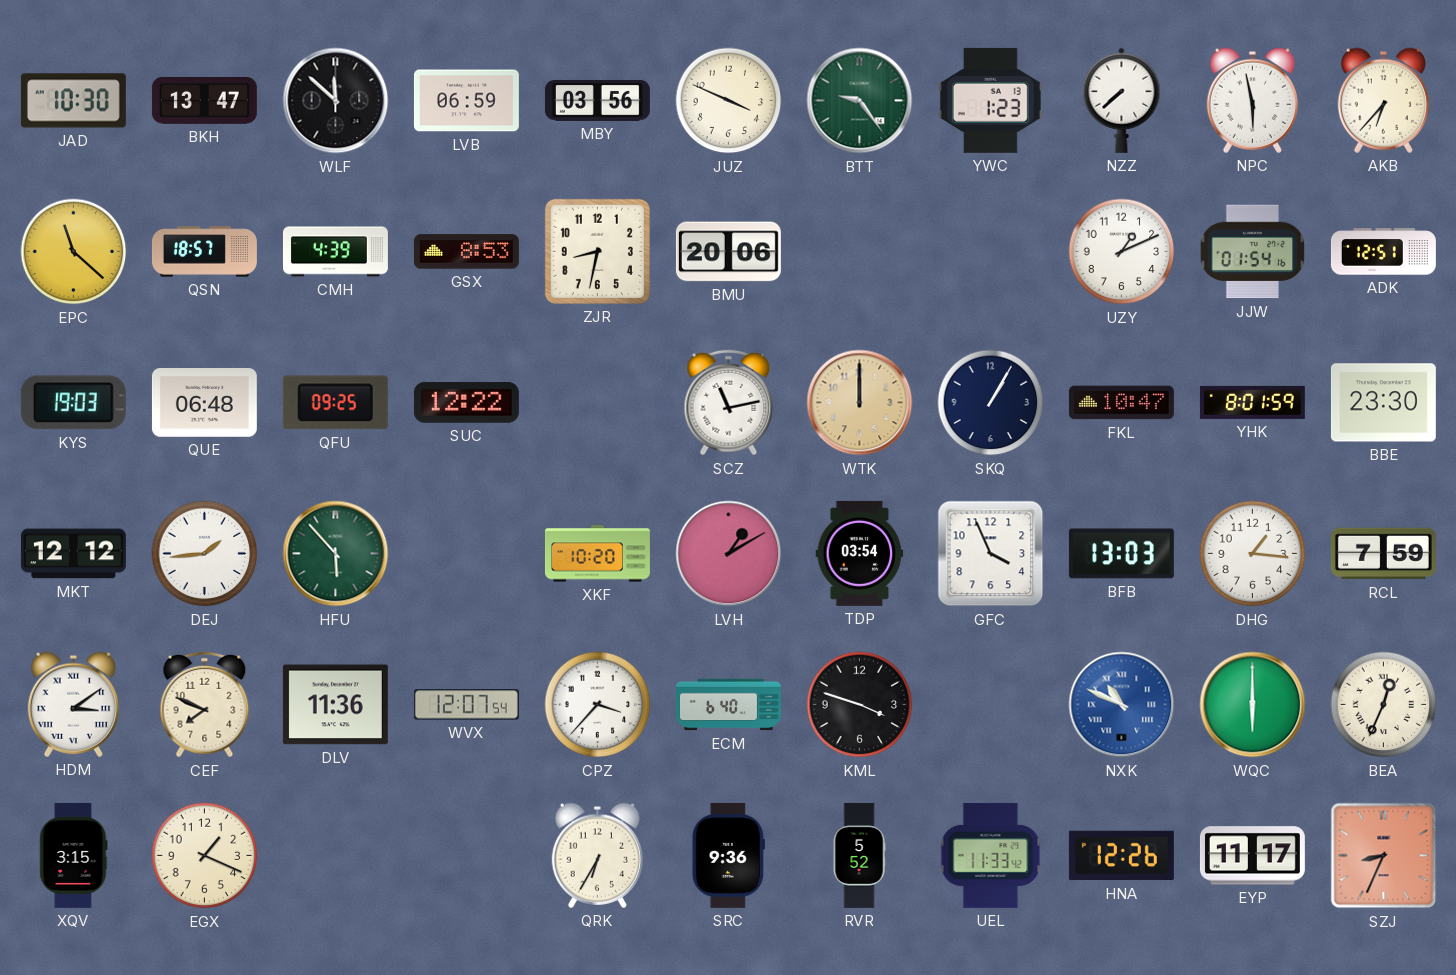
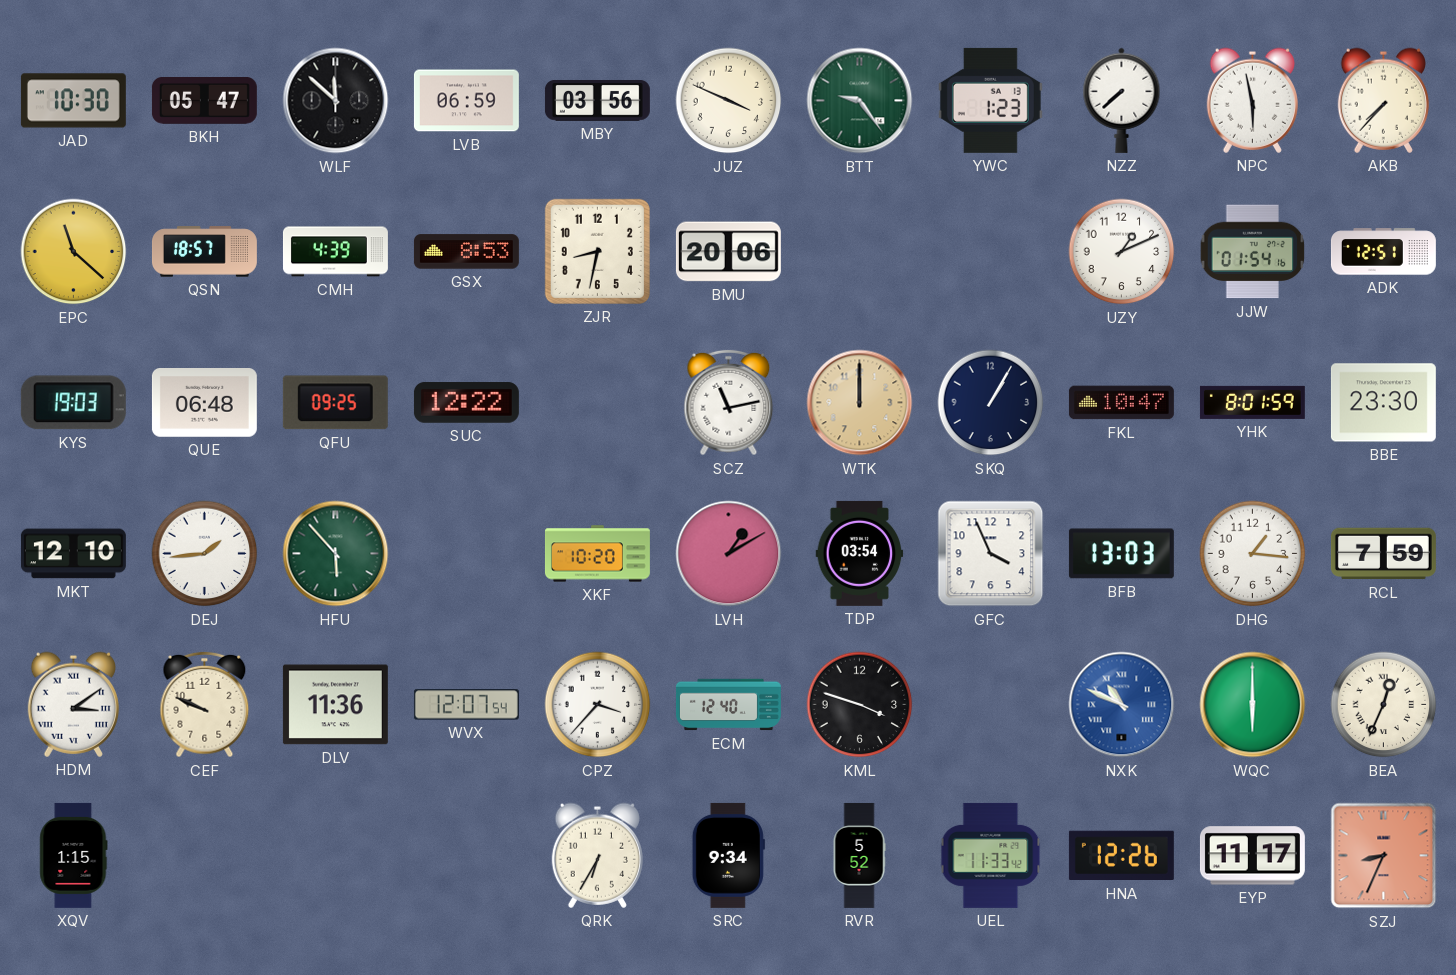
BKH: 13:47 -> 05:47
AKB: 6:37 -> 7:37
MKT: 12:12 -> 12:10
CEF: 7:49 -> 9:49
ECM: 6:40 -> 12:40
XQV: 3:15 -> 1:15
EGX: 1:19 -> none
SRC: 9:36 -> 9:34
